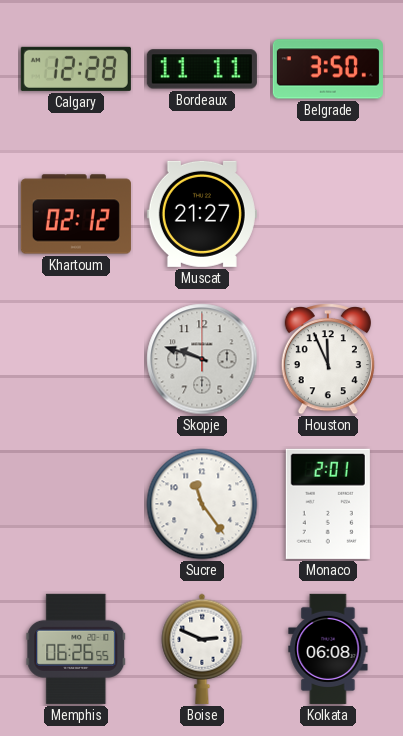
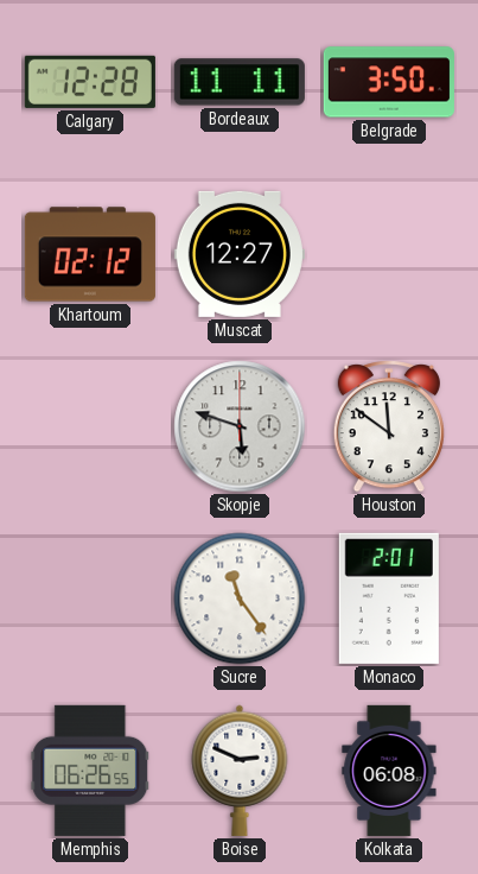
Muscat: 21:27 -> 12:27
Skopje: 9:48 -> 5:48
Houston: 11:56 -> 11:51
